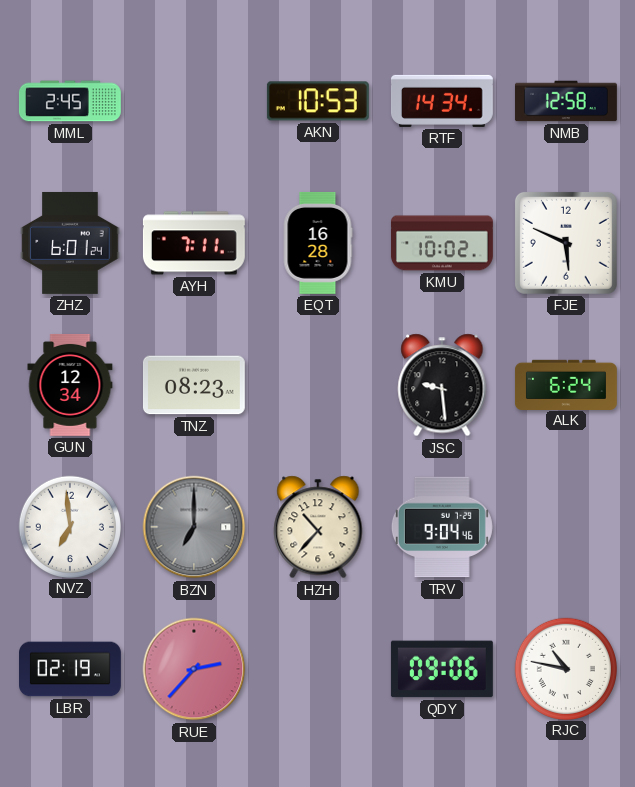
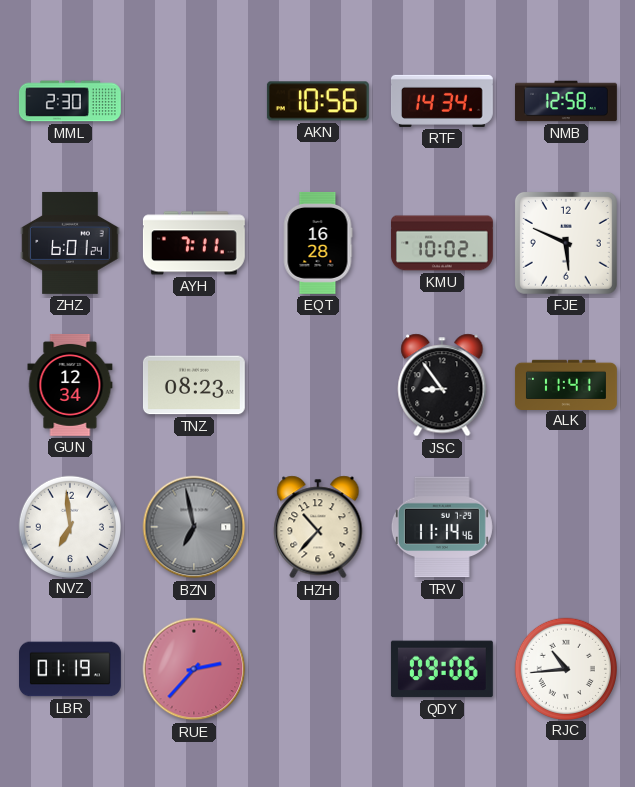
MML: 2:45 -> 2:30
AKN: 10:53 -> 10:56
JSC: 9:29 -> 8:54
ALK: 6:24 -> 11:41
BZN: 7:00 -> 6:58
TRV: 9:04 -> 11:14
LBR: 02:19 -> 01:19
RJC: 10:47 -> 10:44
